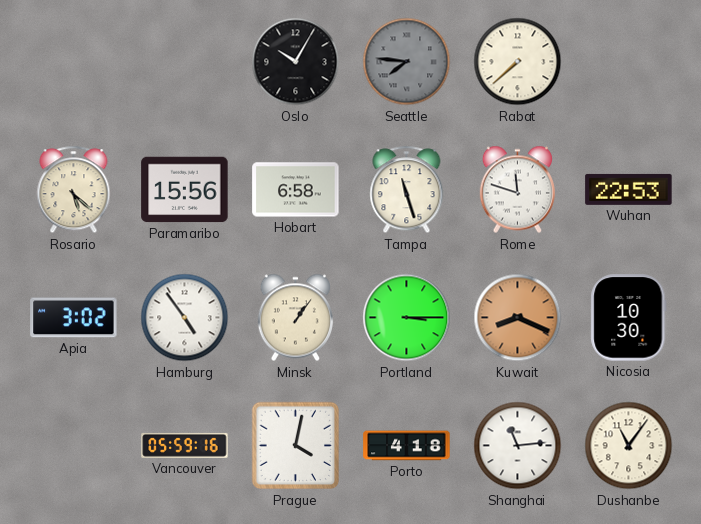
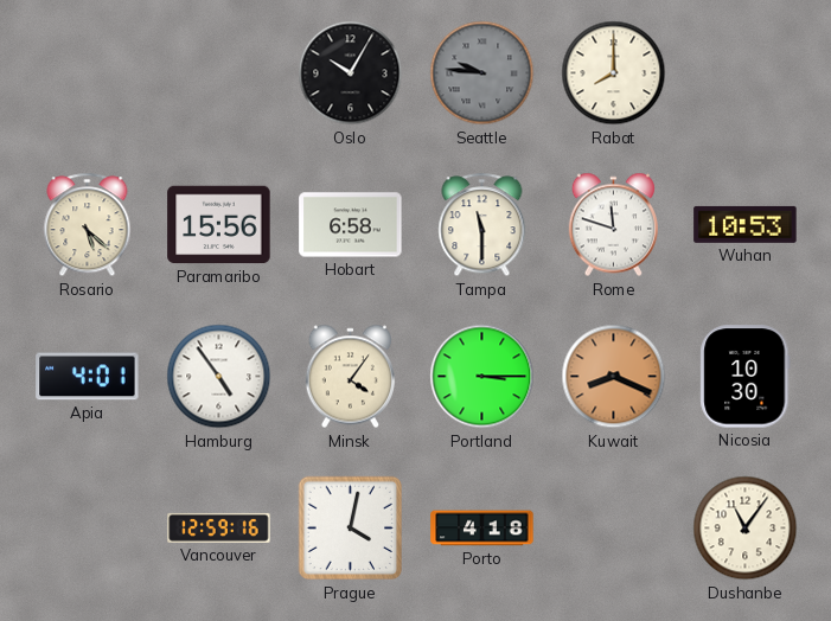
Seattle: 7:46 -> 9:46
Rabat: 7:38 -> 8:00
Tampa: 11:27 -> 11:30
Wuhan: 22:53 -> 10:53
Apia: 3:02 -> 4:01
Minsk: 1:06 -> 4:06
Vancouver: 05:59 -> 12:59
Shanghai: 11:14 -> none
